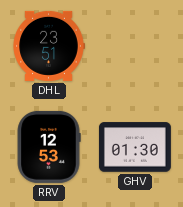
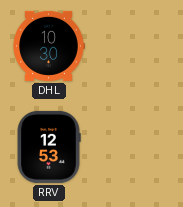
DHL: 23:51 -> 10:30
GHV: 01:30 -> none
